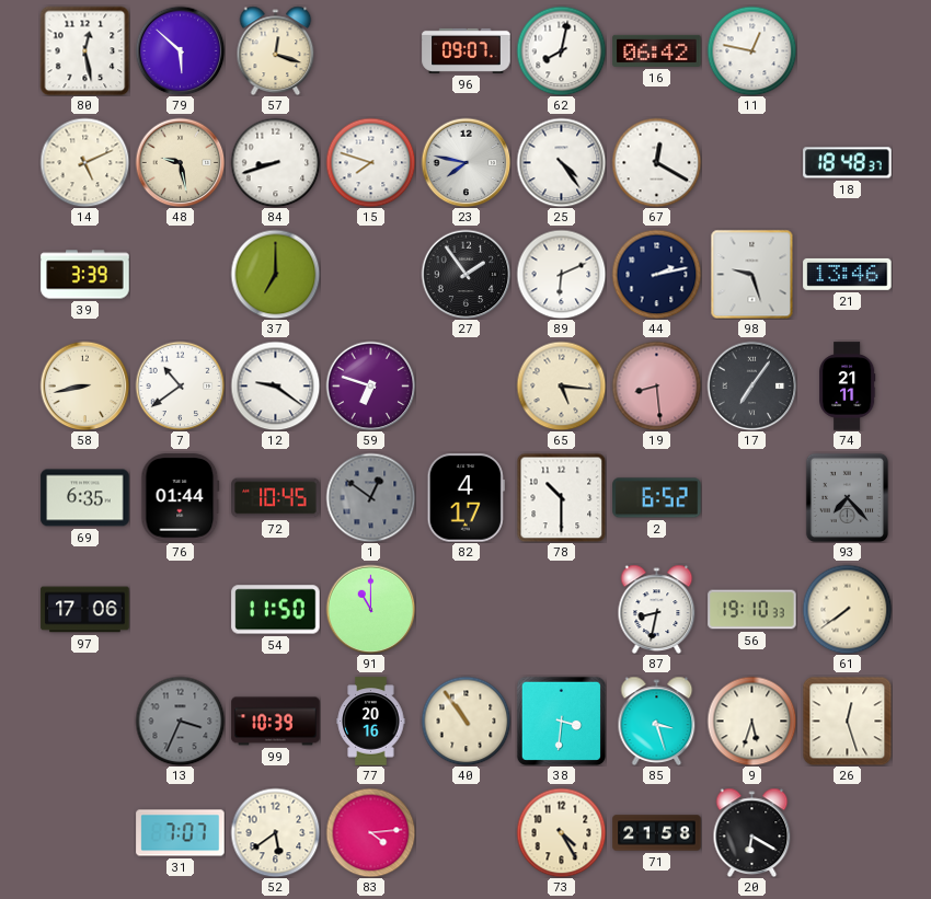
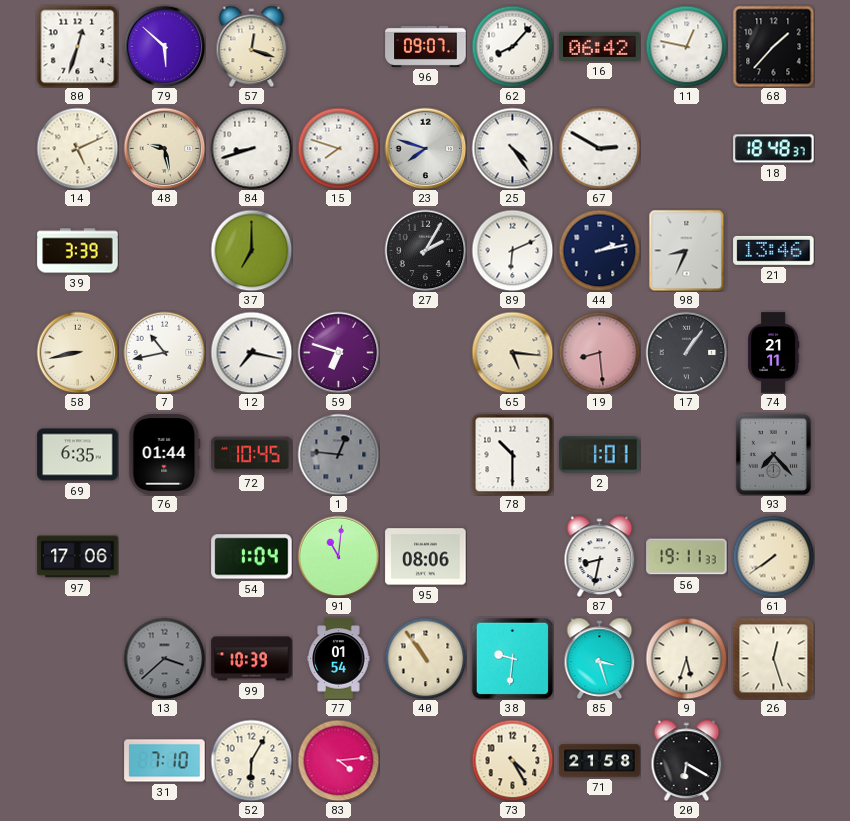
80: 12:28 -> 12:33
62: 8:02 -> 8:07
68: none -> 1:37
23: 7:47 -> 7:48
67: 12:20 -> 2:50
27: 1:54 -> 2:05
98: 9:27 -> 8:34
7: 10:39 -> 10:43
12: 9:21 -> 7:17
17: 7:06 -> 1:06
1: 12:51 -> 12:46
82: 4:17 -> none
2: 6:52 -> 1:01
54: 11:50 -> 1:04
91: 11:00 -> 11:01
95: none -> 08:06
56: 19:10 -> 19:11
13: 3:34 -> 3:38
77: 20:16 -> 01:54
38: 3:31 -> 9:31
31: 7:07 -> 7:10
52: 5:39 -> 6:05
